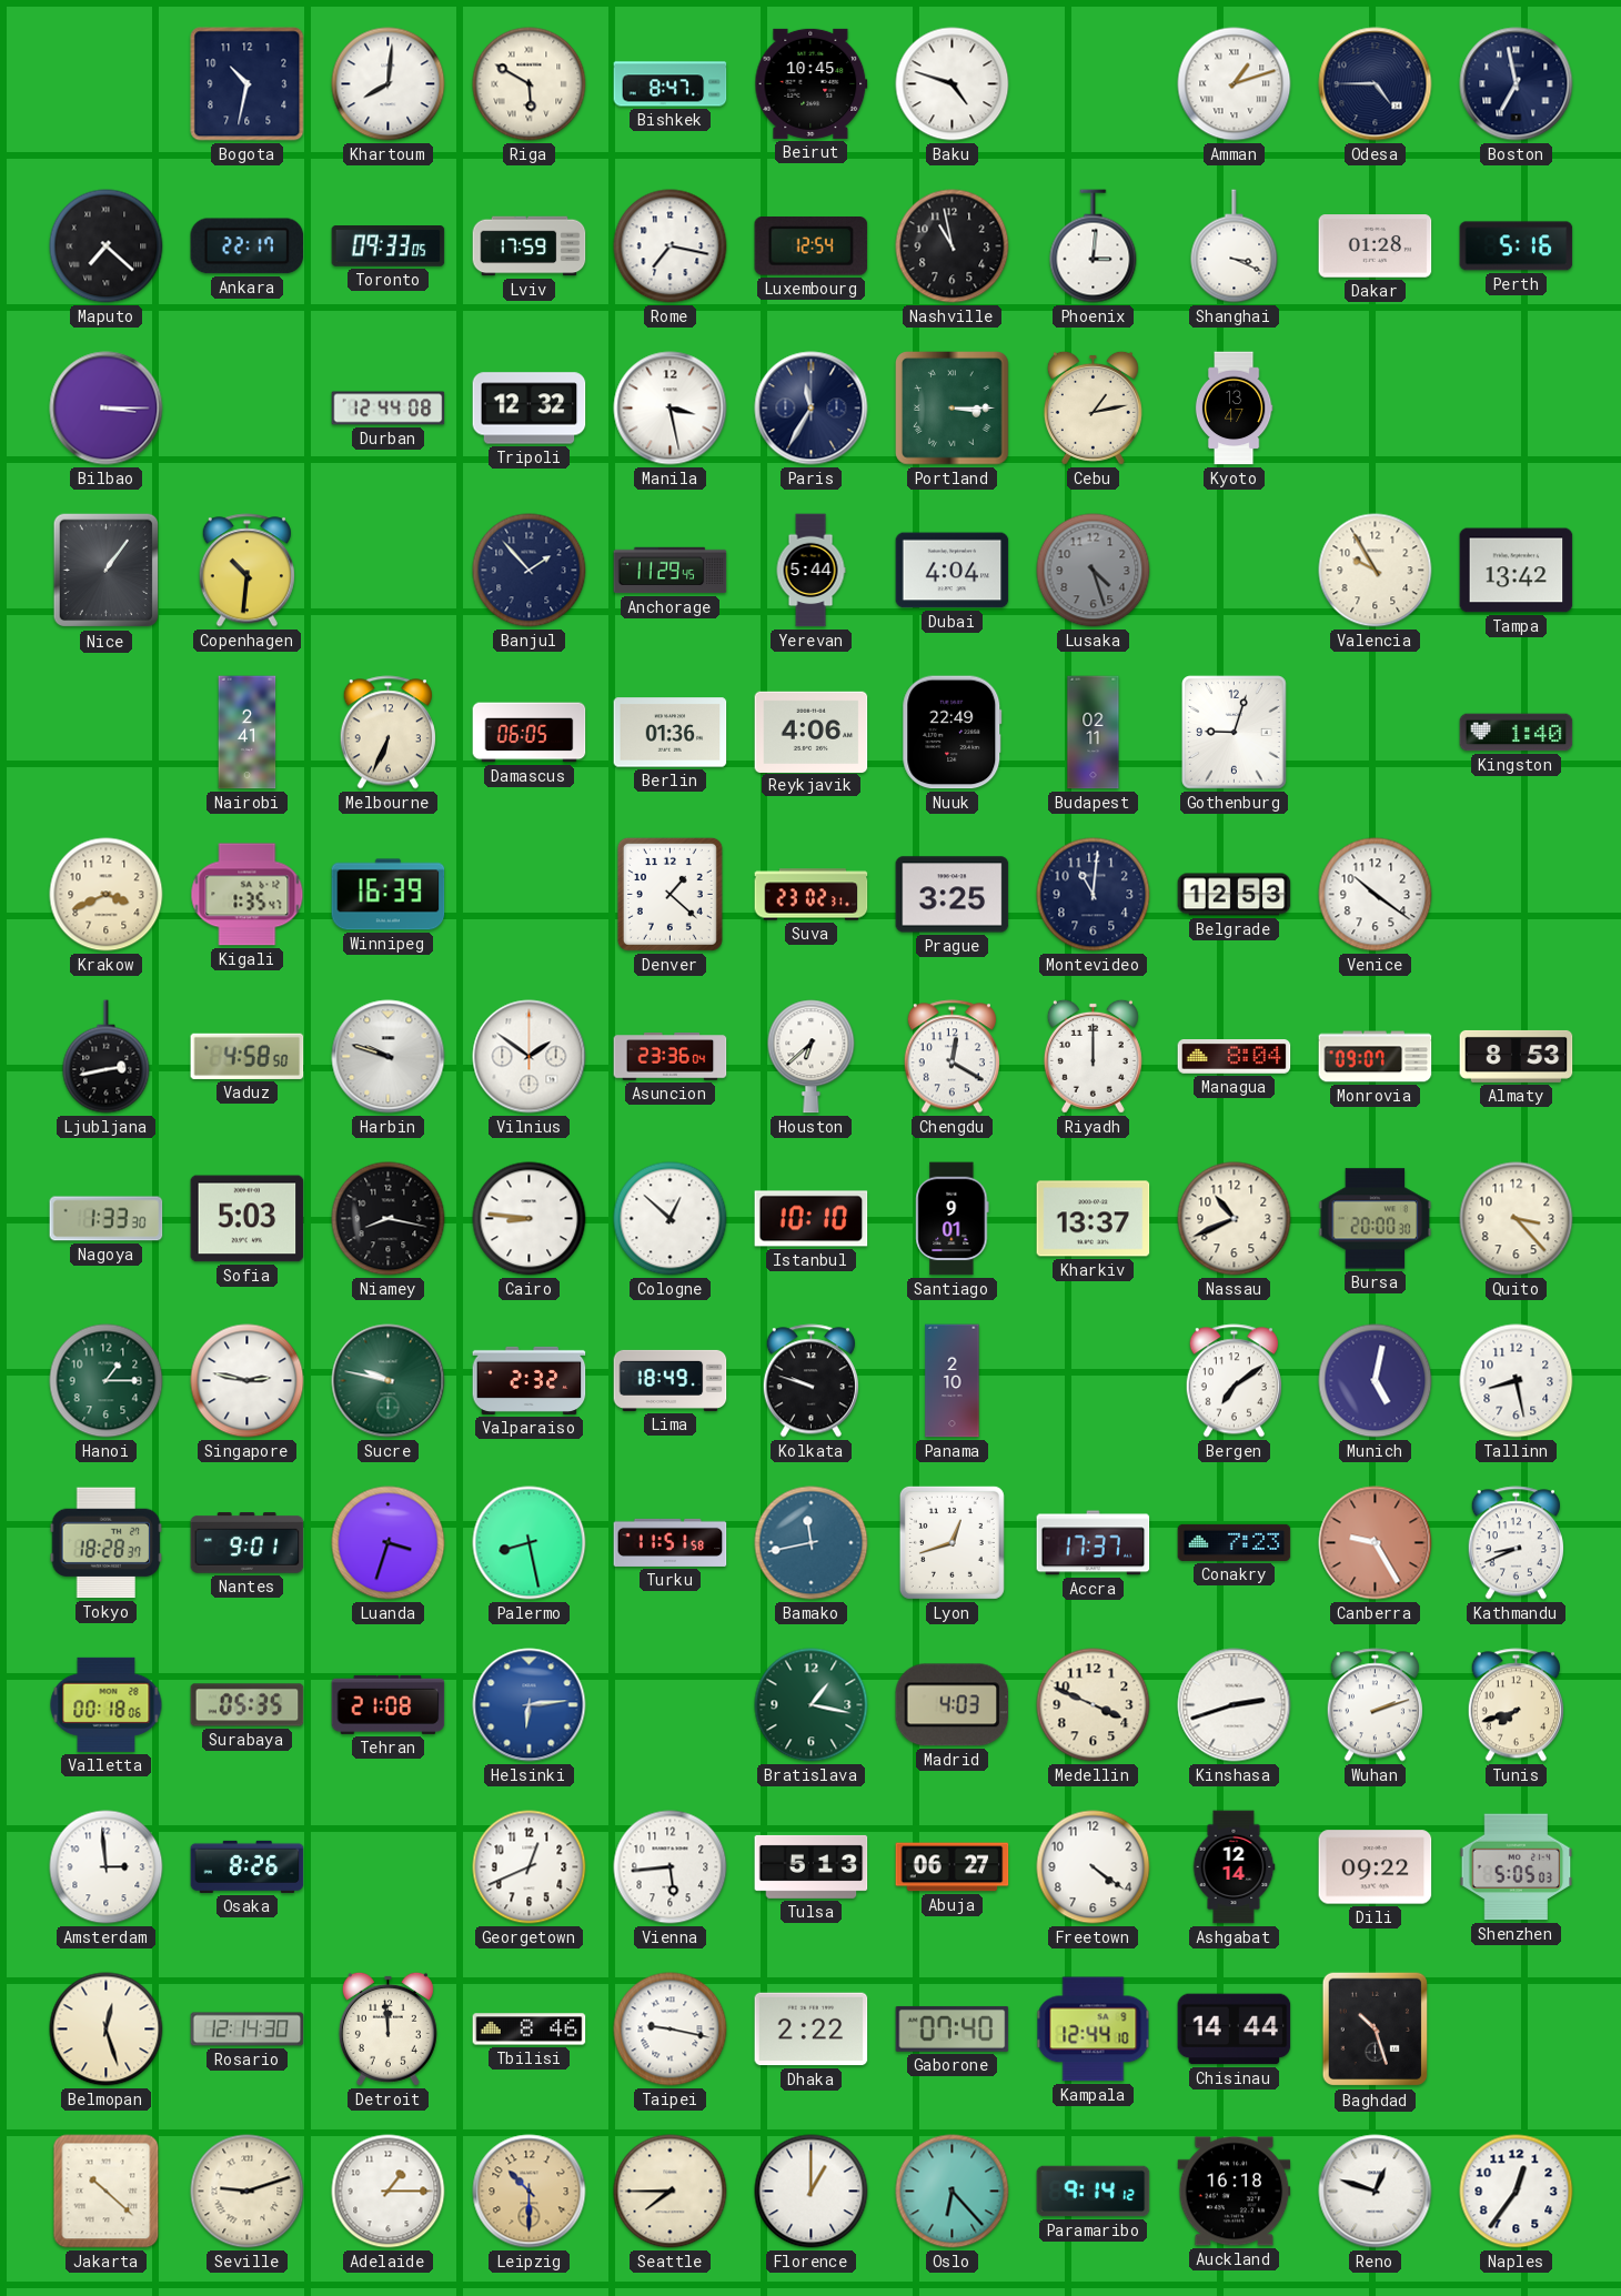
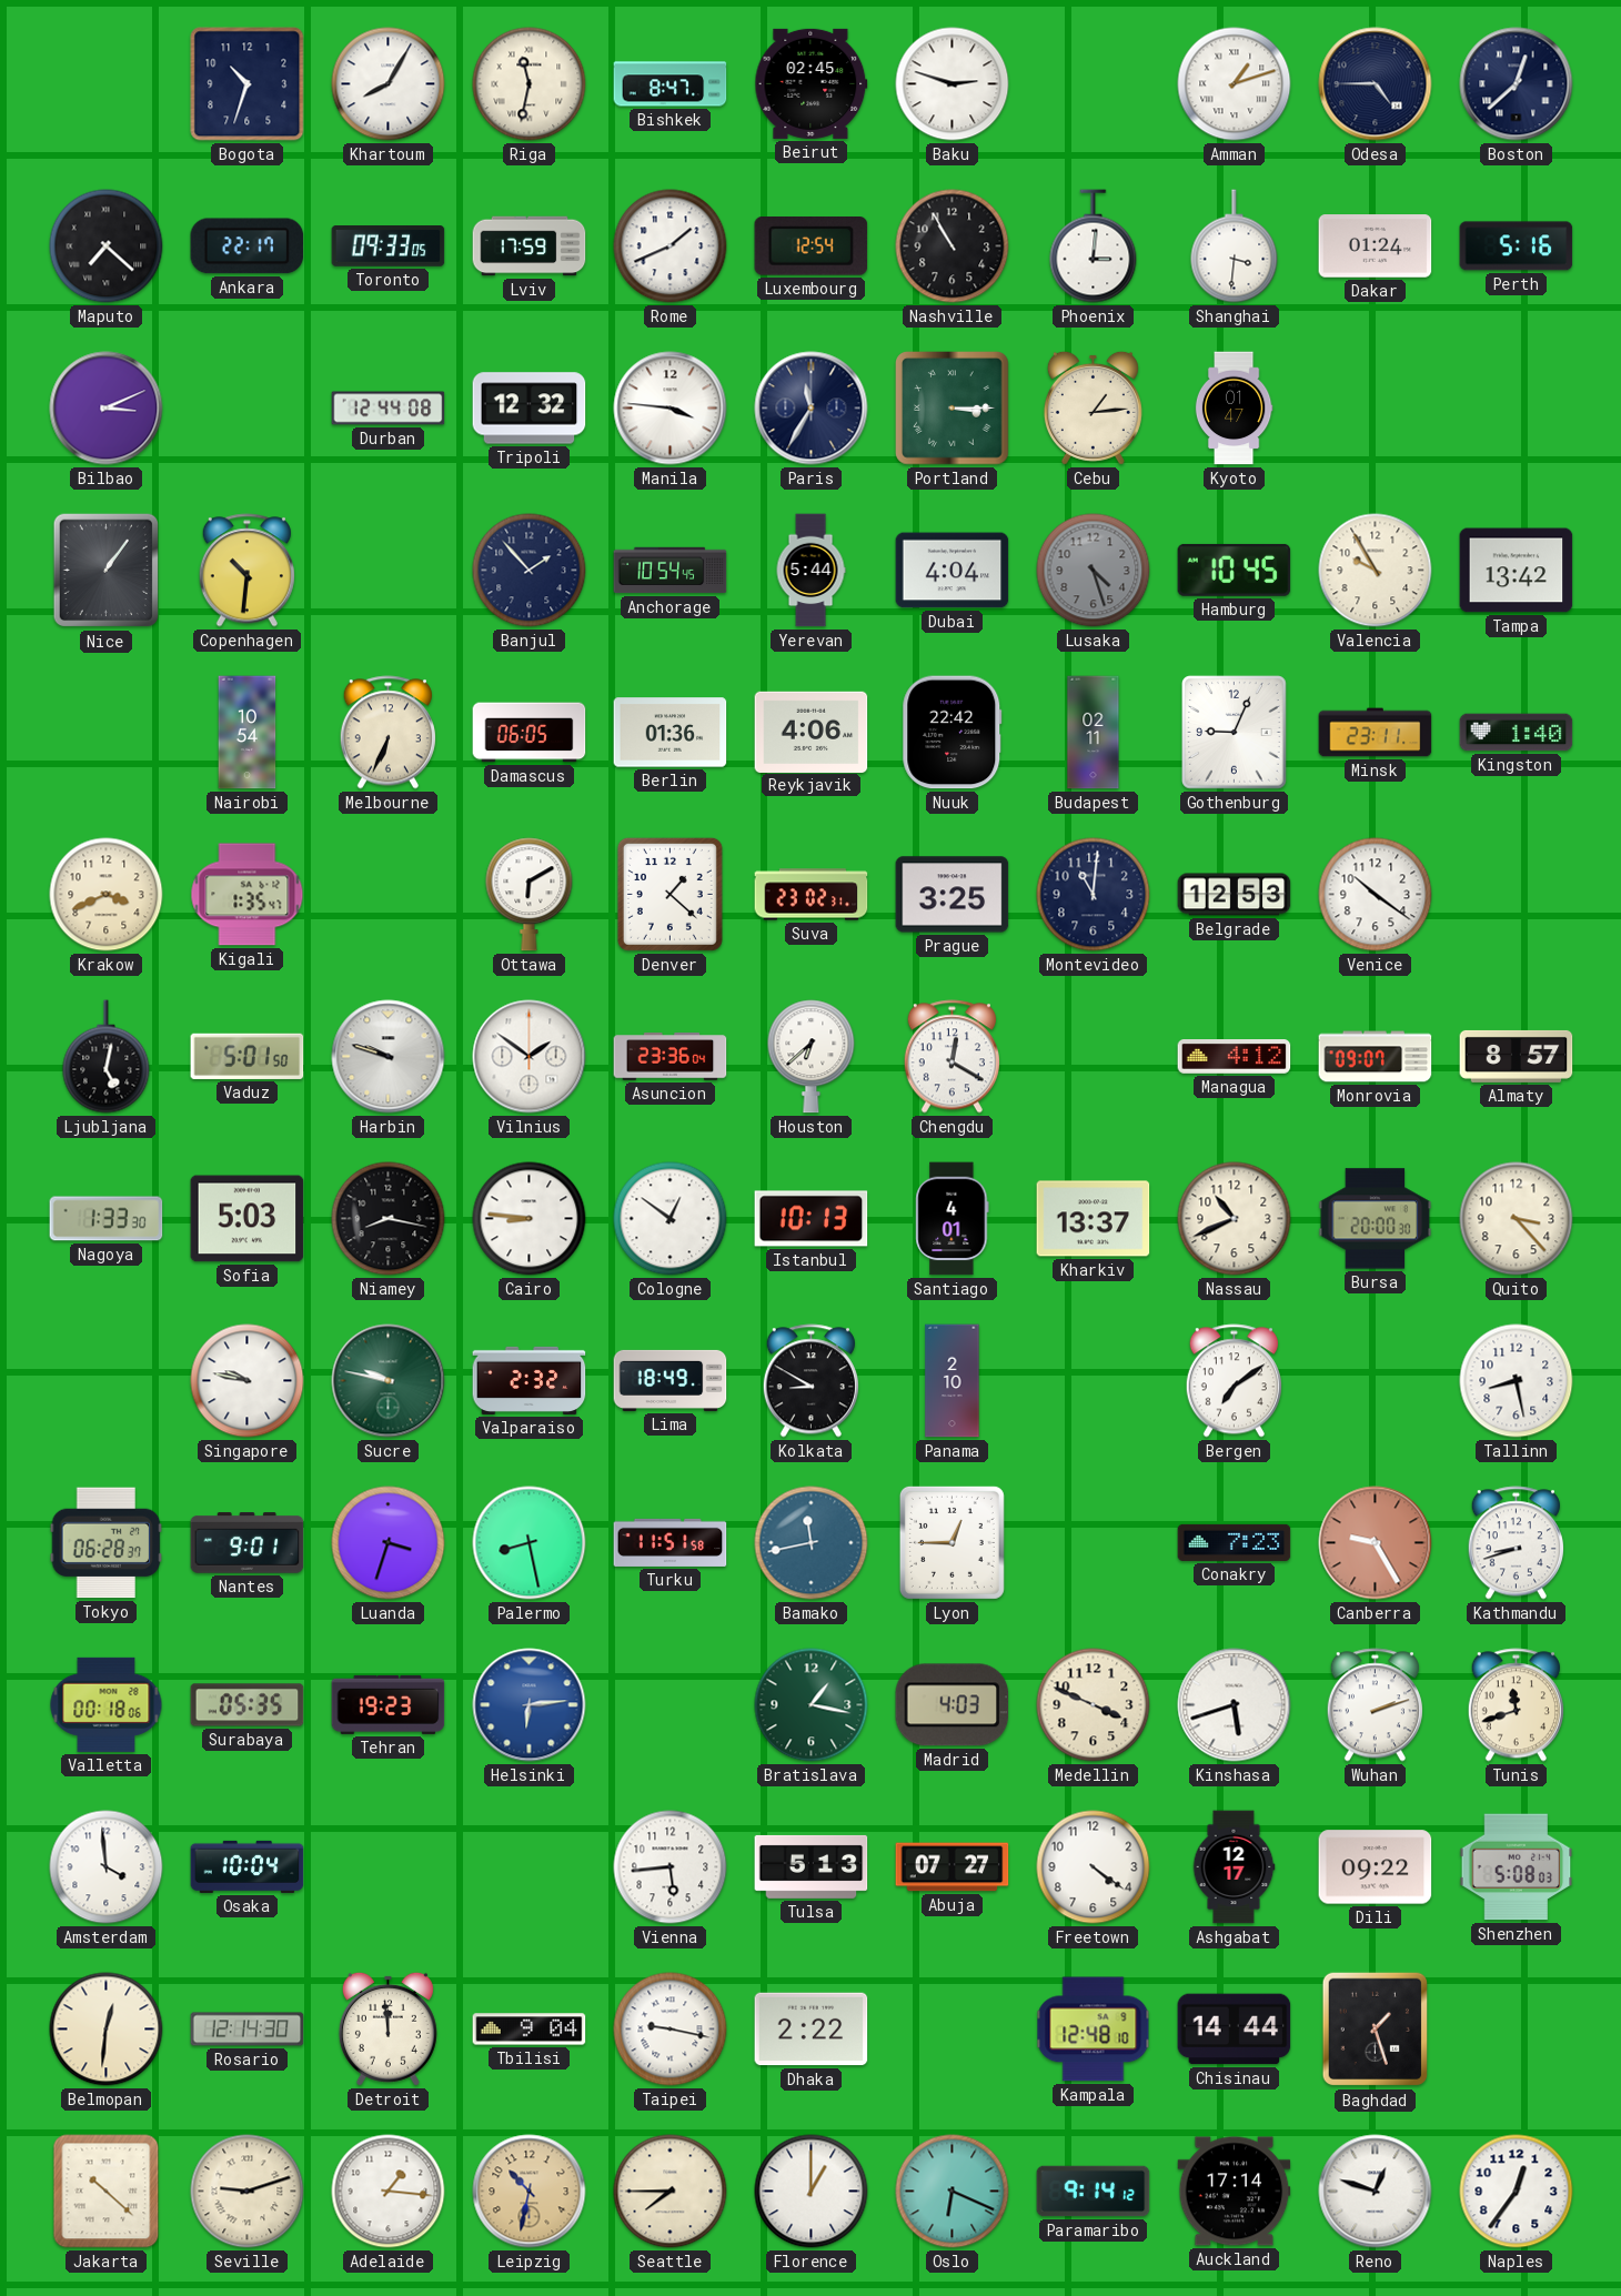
Bogota: 10:32 -> 10:33
Khartoum: 8:01 -> 8:05
Riga: 5:50 -> 11:32
Beirut: 10:45 -> 02:45
Baku: 4:48 -> 2:48
Boston: 6:58 -> 12:38
Rome: 7:17 -> 1:41
Nashville: 10:58 -> 10:55
Shanghai: 3:19 -> 3:31
Dakar: 01:28 -> 01:24
Bilbao: 3:15 -> 3:11
Manila: 3:28 -> 3:46
Cebu: 1:13 -> 1:14
Kyoto: 13:47 -> 01:47
Anchorage: 11:29 -> 10:54
Hamburg: none -> 10:45
Nairobi: 2:41 -> 10:54
Nuuk: 22:49 -> 22:42
Gothenburg: 9:03 -> 9:04
Minsk: none -> 23:11
Winnipeg: 16:39 -> none
Ottawa: none -> 6:10
Ljubljana: 2:43 -> 5:02
Vaduz: 4:58 -> 5:01
Riyadh: 12:00 -> none
Managua: 8:04 -> 4:12
Almaty: 8:53 -> 8:57
Cologne: 12:52 -> 12:51
Istanbul: 10:10 -> 10:13
Santiago: 9:01 -> 4:01
Hanoi: 1:15 -> none
Singapore: 2:47 -> 9:47
Kolkata: 9:48 -> 8:50
Munich: 5:02 -> none
Tokyo: 18:28 -> 06:28
Lyon: 12:42 -> 12:45
Accra: 17:37 -> none
Kathmandu: 8:41 -> 8:42
Tehran: 21:08 -> 19:23
Kinshasa: 2:42 -> 5:42
Tunis: 7:42 -> 11:42
Amsterdam: 2:59 -> 3:59
Osaka: 8:26 -> 10:04
Georgetown: 12:41 -> none
Abuja: 06:27 -> 07:27
Ashgabat: 12:14 -> 12:17
Shenzhen: 5:05 -> 5:08
Belmopan: 12:27 -> 12:31
Tbilisi: 8:46 -> 9:04
Gaborone: 07:40 -> none
Kampala: 12:44 -> 12:48
Baghdad: 10:27 -> 1:27
Adelaide: 1:15 -> 1:16
Leipzig: 10:30 -> 10:32
Oslo: 6:23 -> 6:19
Auckland: 16:18 -> 17:14
